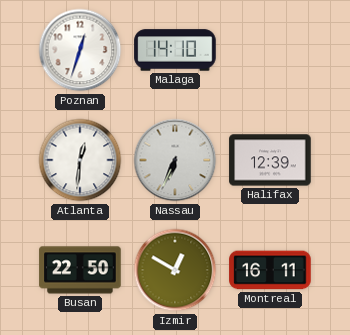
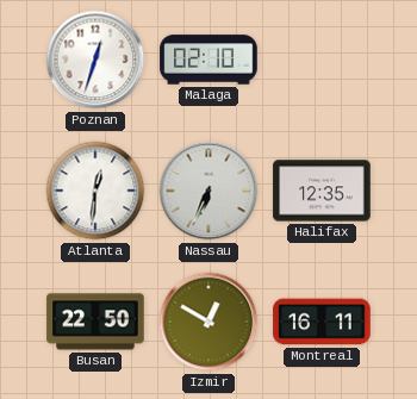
Malaga: 14:10 -> 02:10
Halifax: 12:39 -> 12:35
